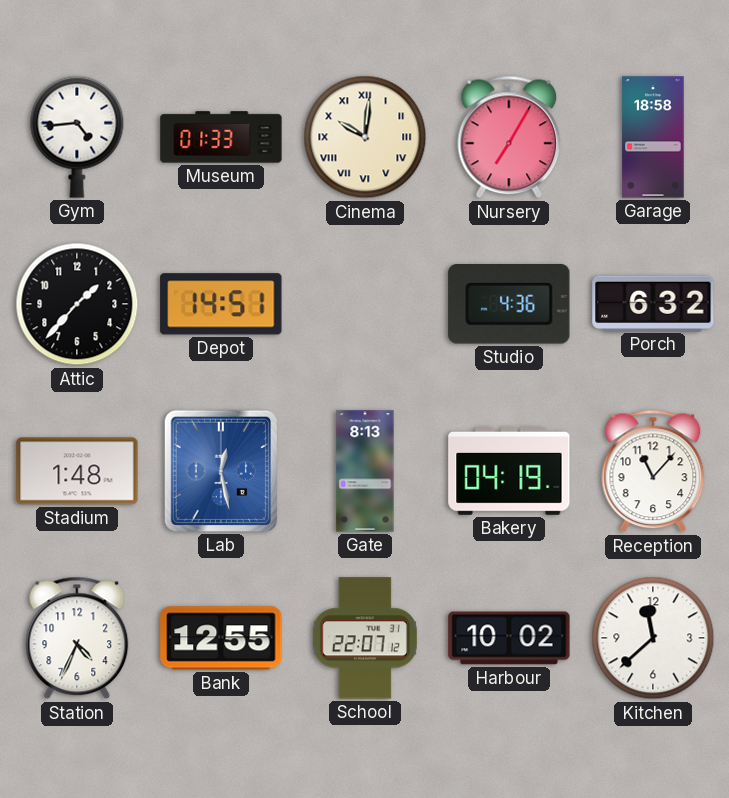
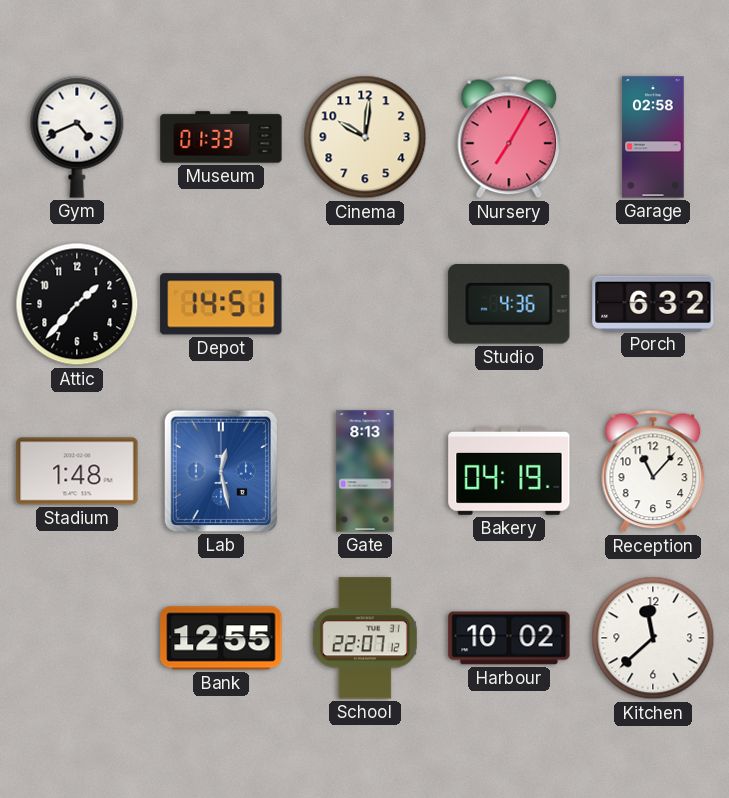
Gym: 4:44 -> 4:41
Cinema numerals: Roman -> Arabic
Garage: 18:58 -> 02:58
Station: 4:34 -> none
